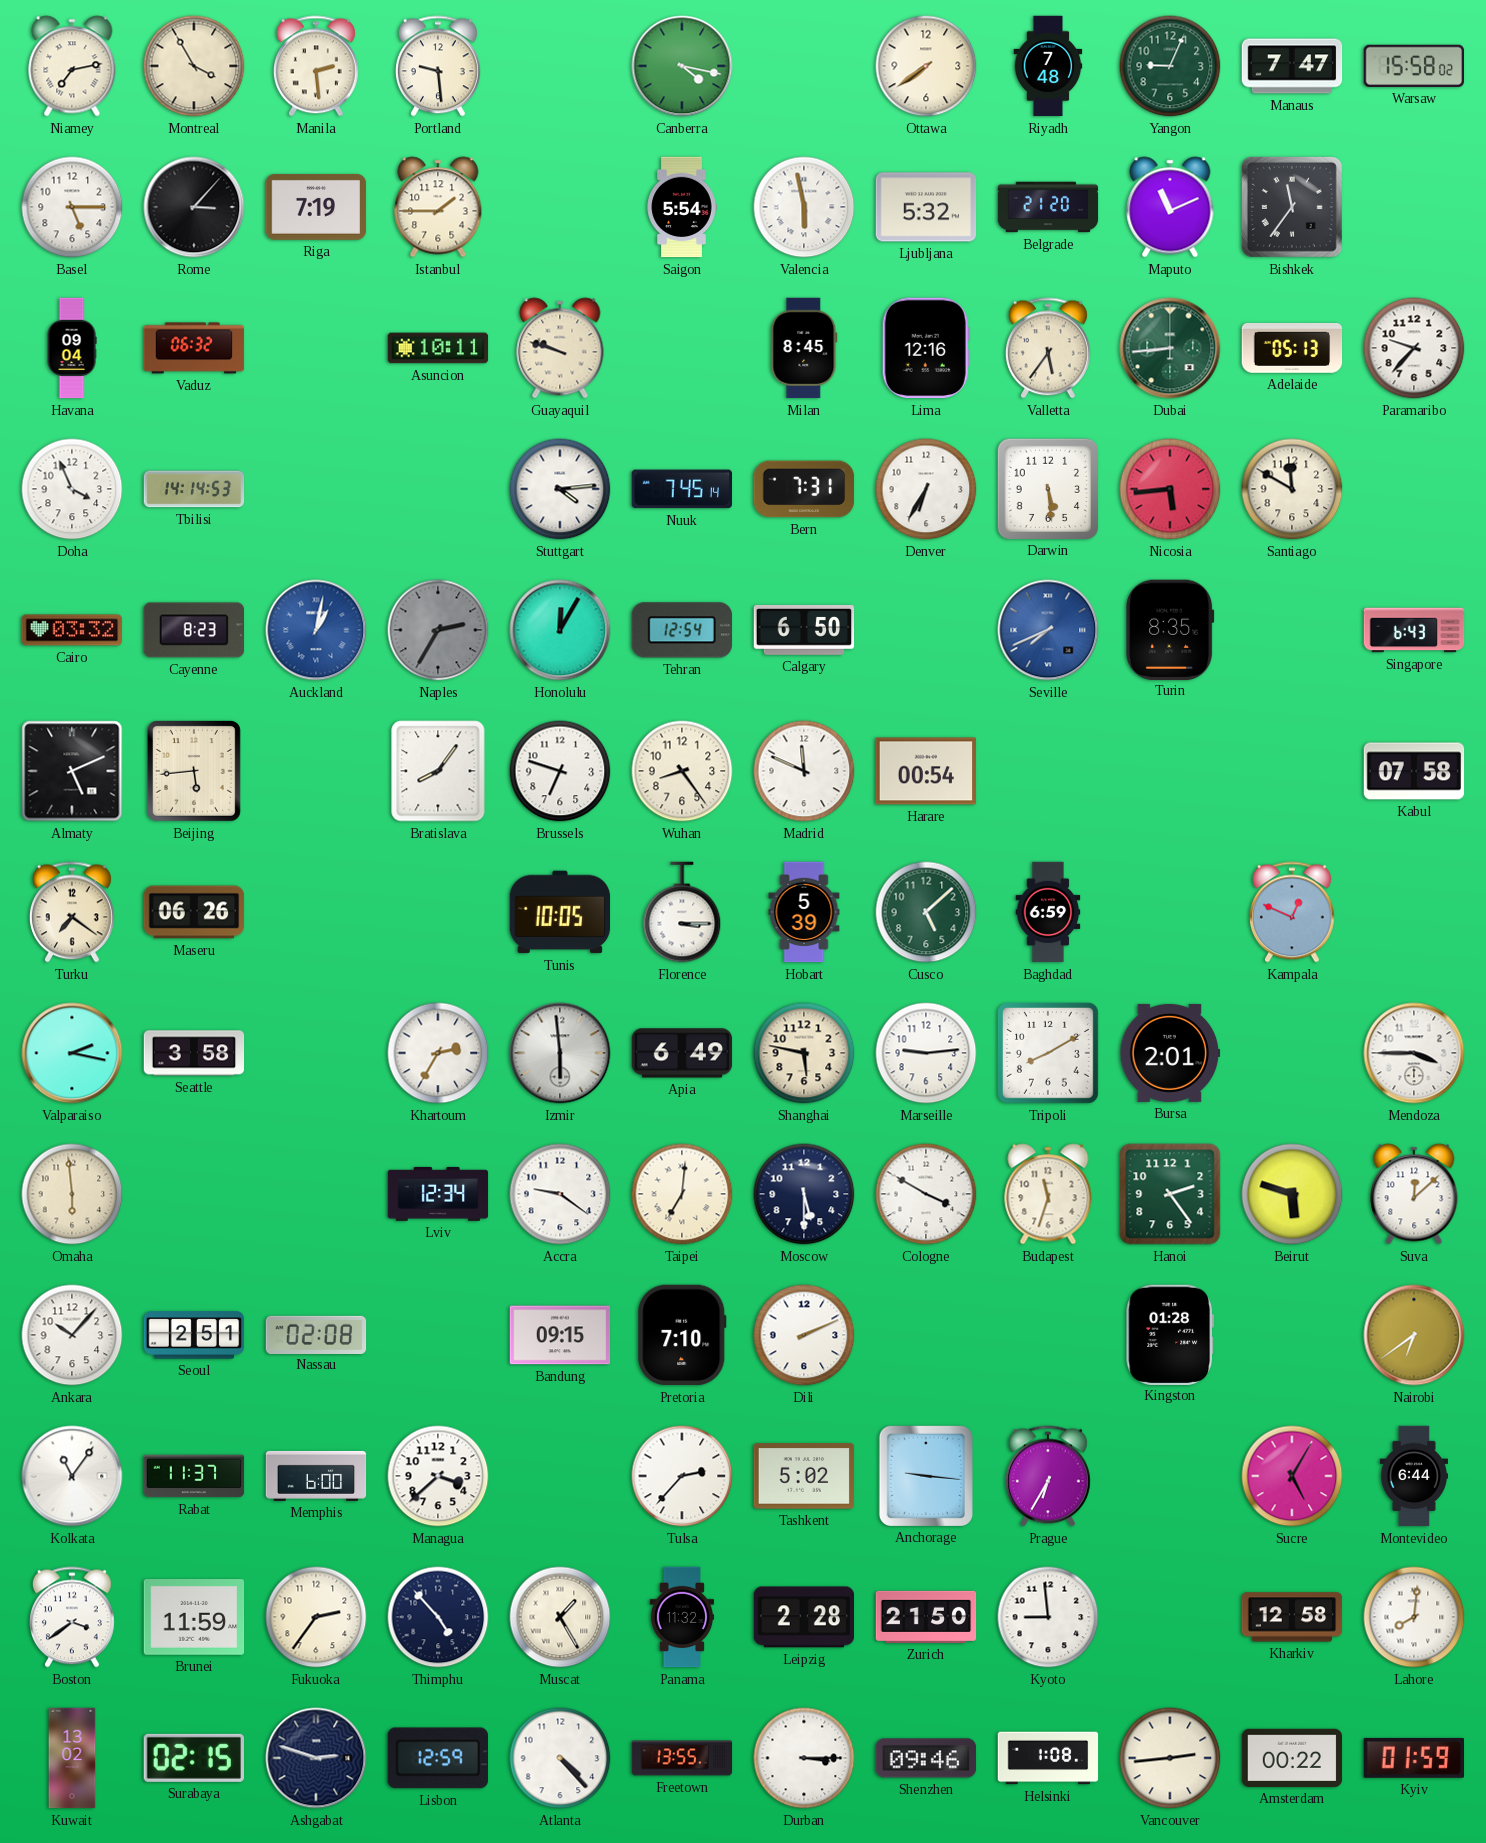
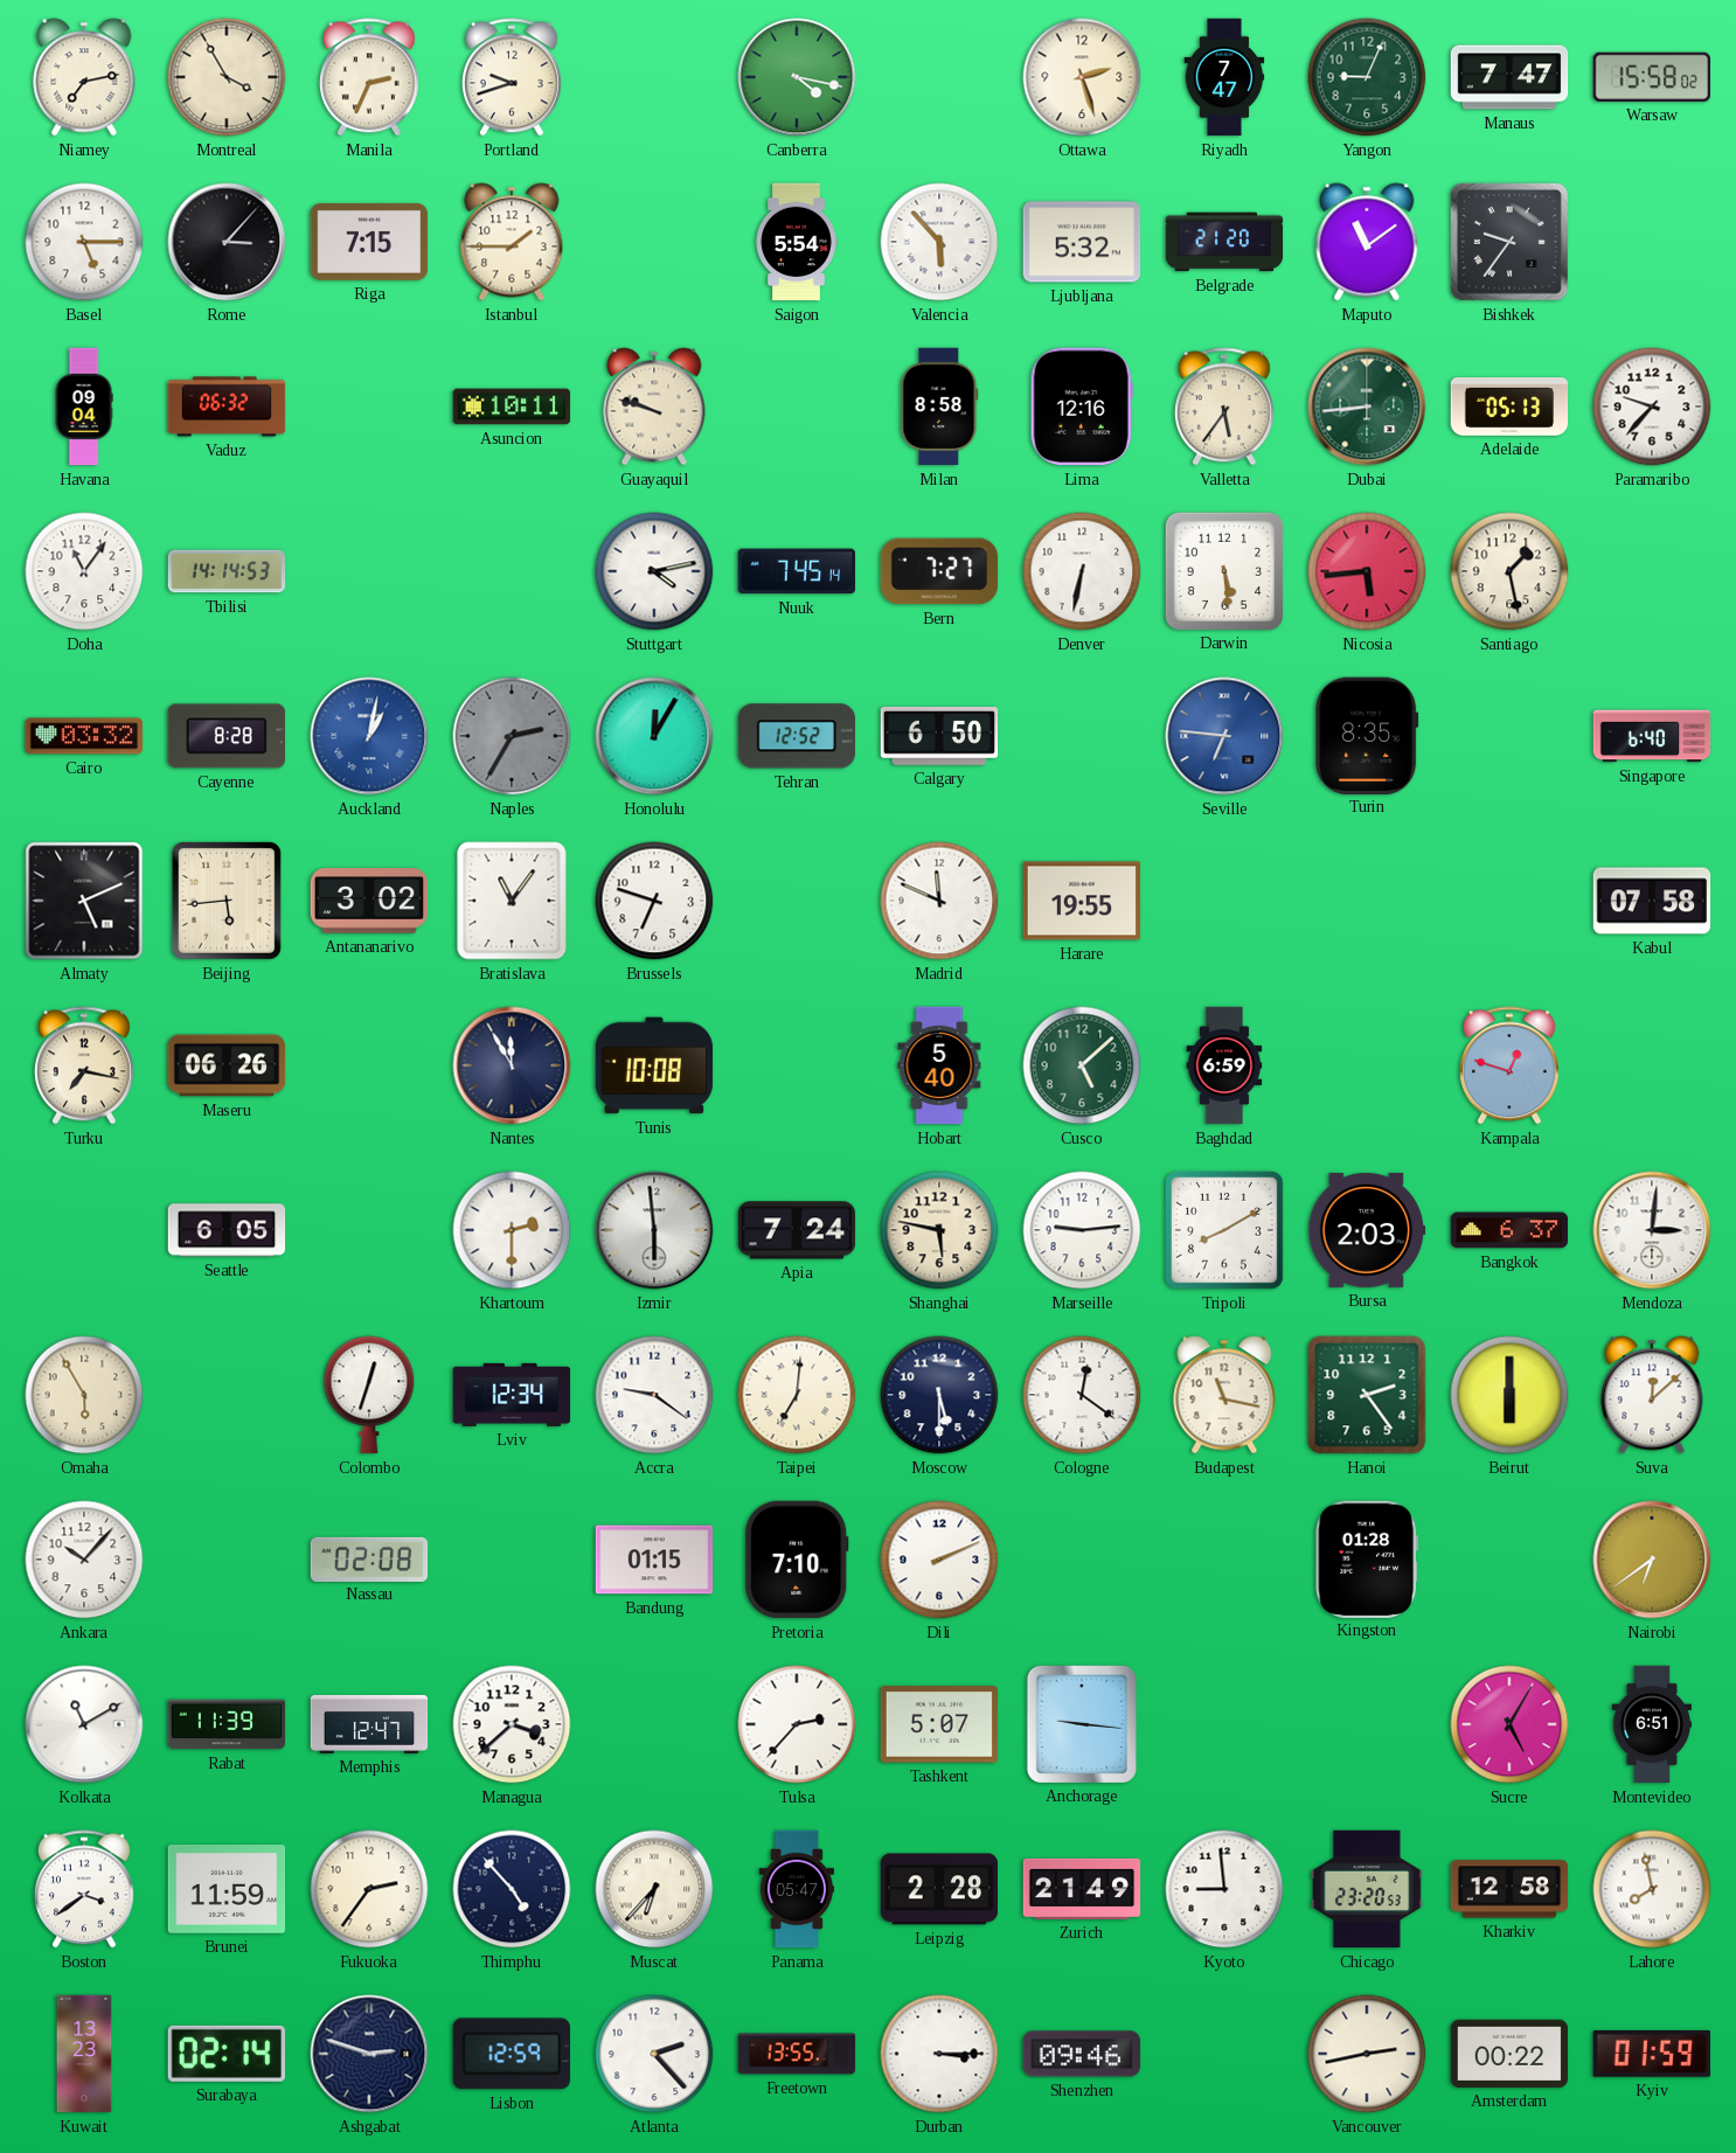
Manila: 2:29 -> 2:34
Portland: 9:29 -> 9:42
Ottawa: 7:39 -> 2:27
Riyadh: 7:48 -> 7:47
Riga: 7:19 -> 7:15
Valencia: 5:58 -> 5:53
Maputo: 11:11 -> 11:09
Bishkek: 11:36 -> 9:36
Milan: 8:45 -> 8:58
Doha: 3:56 -> 11:06
Stuttgart: 4:14 -> 4:13
Bern: 7:31 -> 7:27
Denver: 6:35 -> 6:32
Santiago: 11:50 -> 1:28
Cayenne: 8:23 -> 8:28
Tehran: 12:54 -> 12:52
Seville: 7:41 -> 6:46
Singapore: 6:43 -> 6:40
Antananarivo: none -> 3:02
Bratislava: 8:06 -> 11:06
Wuhan: 8:24 -> none
Harare: 00:54 -> 19:55
Turku: 7:21 -> 7:17
Nantes: none -> 11:55
Tunis: 10:05 -> 10:08
Florence: 3:15 -> none
Hobart: 5:39 -> 5:40
Kampala: 12:49 -> 12:48
Valparaiso: 2:17 -> none
Seattle: 3:58 -> 6:05
Khartoum: 2:35 -> 2:30
Apia: 6:49 -> 7:24
Bursa: 2:01 -> 2:03
Bangkok: none -> 6:37
Mendoza: 3:45 -> 3:01
Omaha: 5:59 -> 5:55
Colombo: none -> 12:33
Cologne: 3:50 -> 12:21
Budapest: 11:33 -> 11:17
Beirut: 5:48 -> 6:00
Seoul: 2:51 -> none
Bandung: 09:15 -> 01:15
Kolkata: 11:06 -> 11:10
Rabat: 11:37 -> 11:39
Memphis: 6:00 -> 12:47
Tashkent: 5:02 -> 5:07
Prague: 6:35 -> none
Montevideo: 6:44 -> 6:51
Muscat: 1:25 -> 6:37
Panama: 11:32 -> 05:47
Zurich: 21:50 -> 21:49
Chicago: none -> 23:20
Lahore: 8:01 -> 7:58
Kuwait: 13:02 -> 13:23
Surabaya: 02:15 -> 02:14
Atlanta: 4:23 -> 2:23
Helsinki: 1:08 -> none
Vancouver: 2:44 -> 2:43
